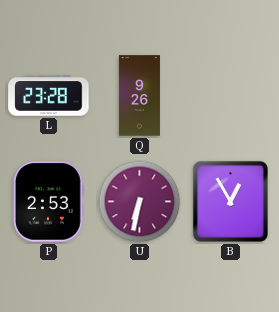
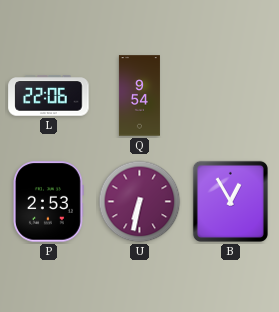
L: 23:28 -> 22:06
Q: 9:26 -> 9:54
